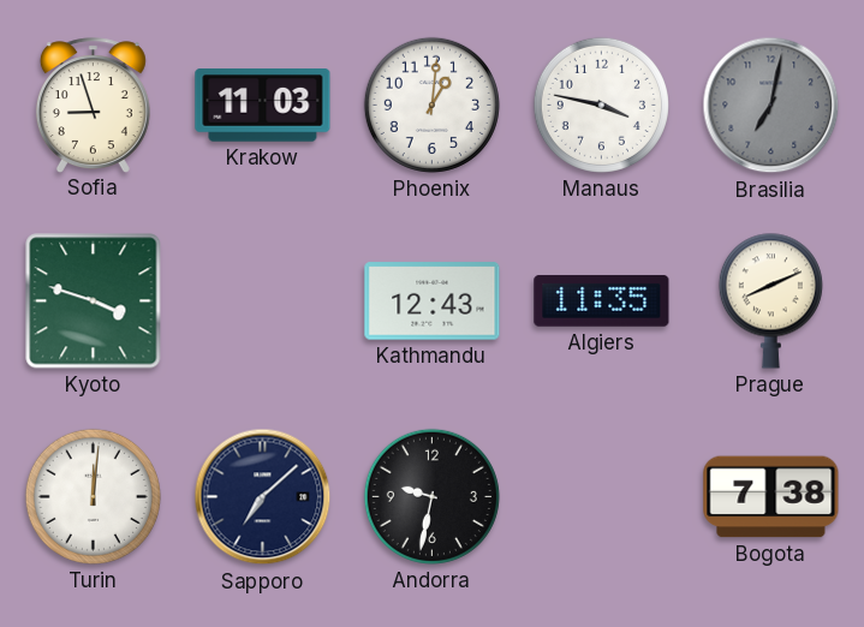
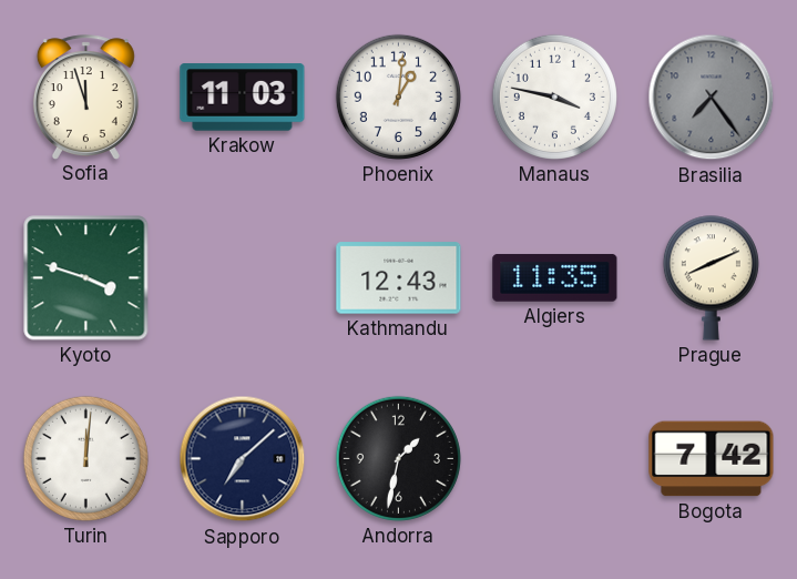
Sofia: 8:57 -> 11:57
Brasilia: 7:02 -> 7:24
Andorra: 9:32 -> 1:32
Bogota: 7:38 -> 7:42
